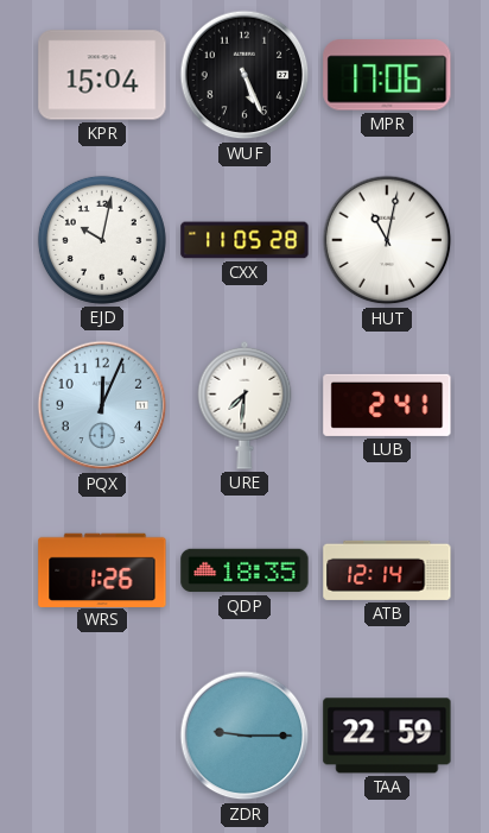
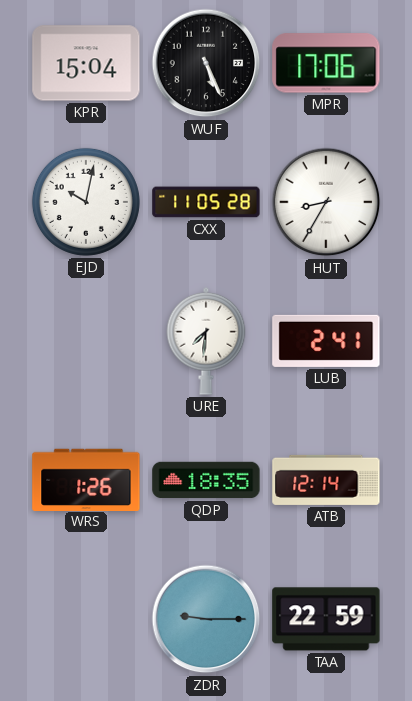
HUT: 11:02 -> 8:35
PQX: 12:04 -> none
